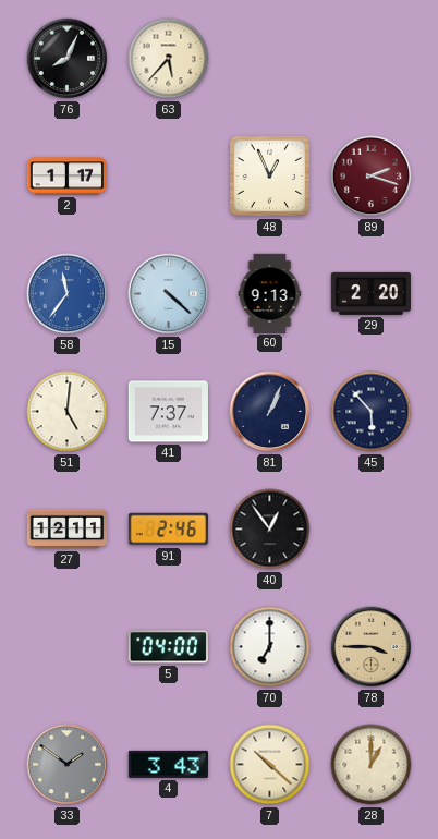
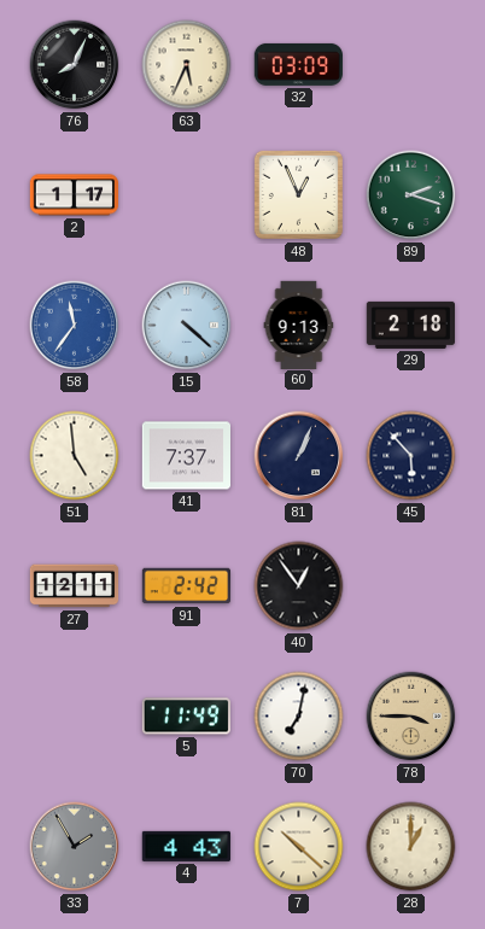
63: 5:37 -> 5:34
32: none -> 03:09
89 dial: burgundy -> green
29: 2:20 -> 2:18
51: 5:01 -> 4:59
91: 2:46 -> 2:42
5: 04:00 -> 11:49
70: 7:00 -> 7:02
33: 1:51 -> 1:55
4: 3:43 -> 4:43
